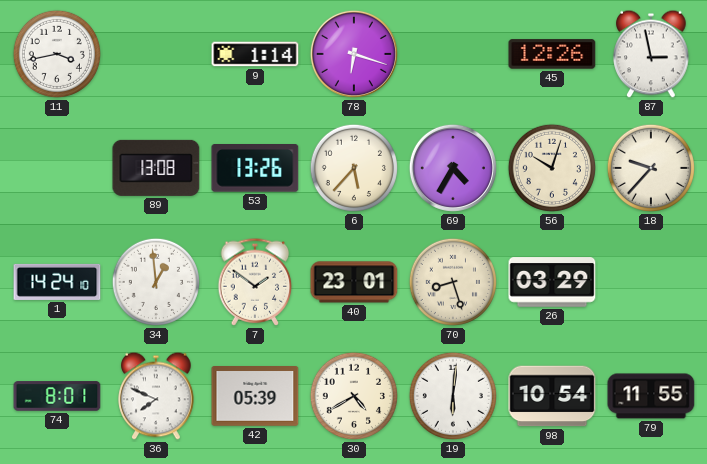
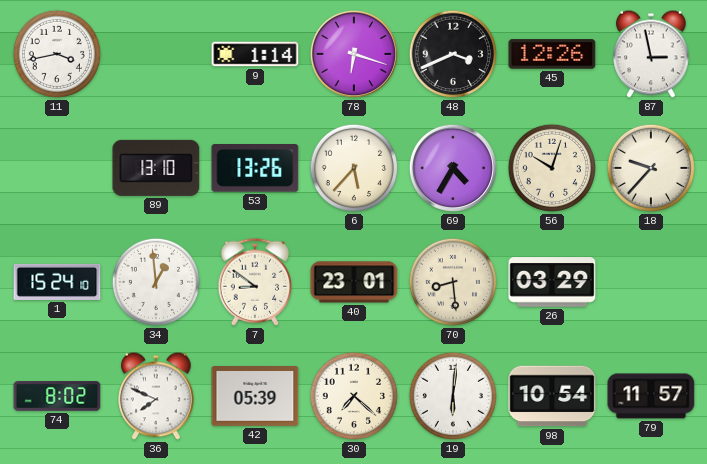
48: none -> 3:41
89: 13:08 -> 13:10
1: 14:24 -> 15:24
7: 1:51 -> 8:51
70: 8:27 -> 8:29
74: 8:01 -> 8:02
30: 4:40 -> 7:22
79: 11:55 -> 11:57
